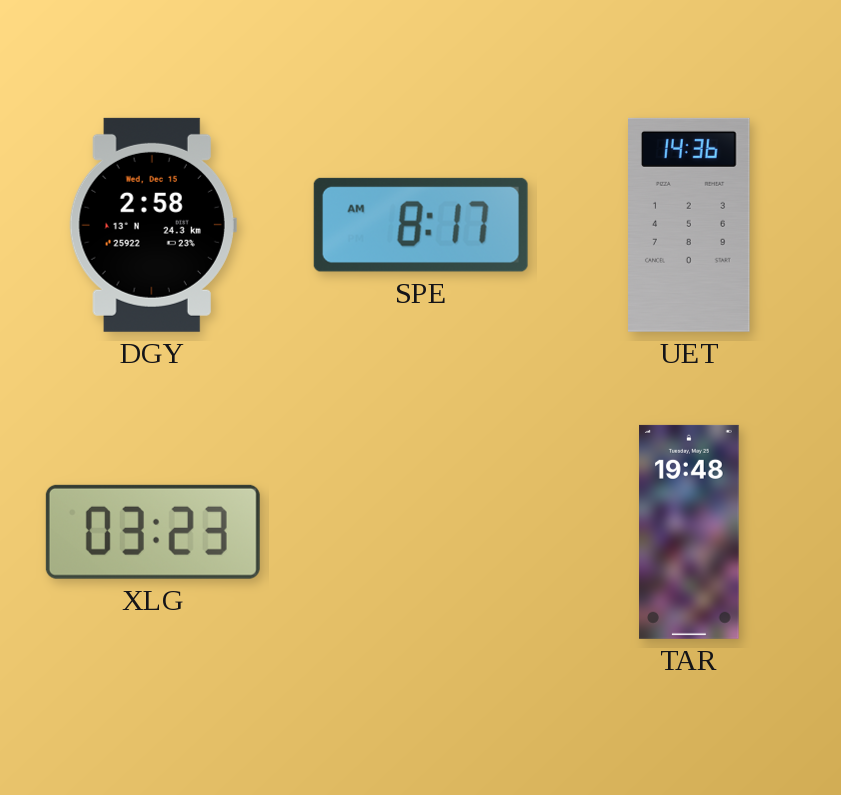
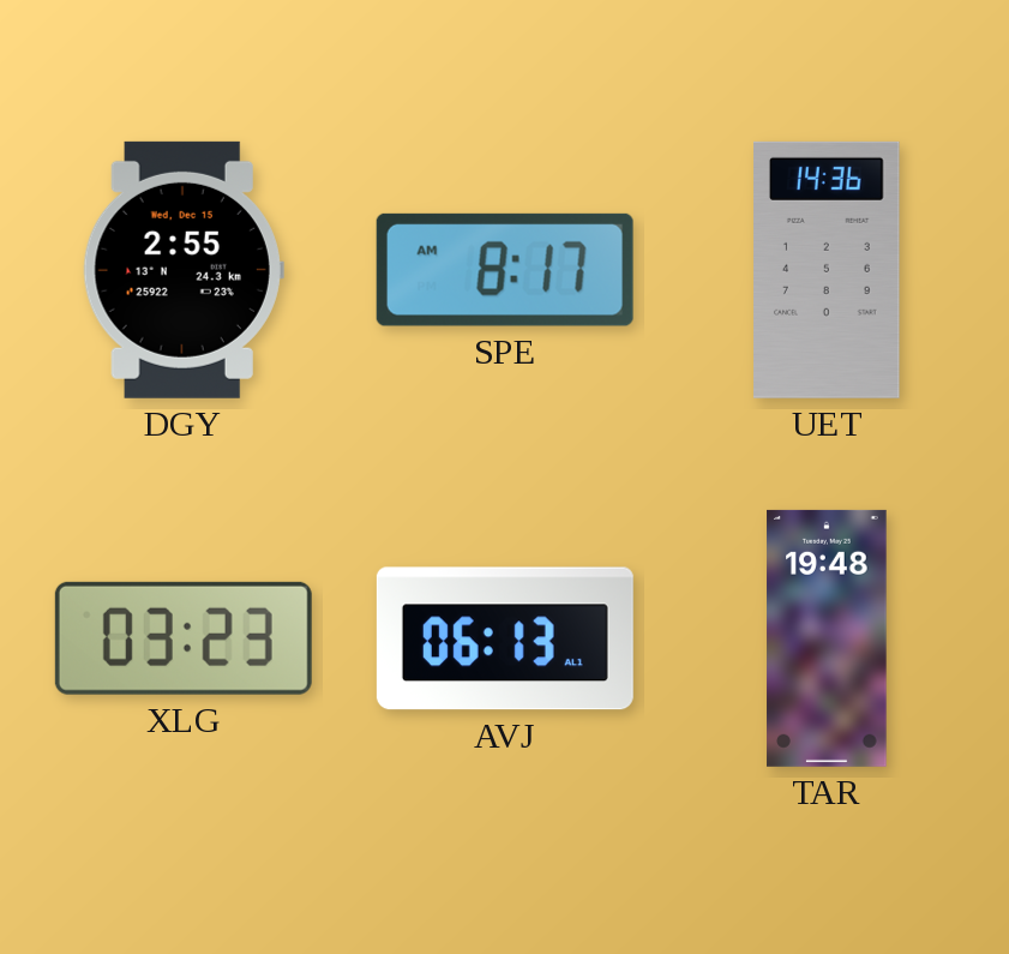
DGY: 2:58 -> 2:55
AVJ: none -> 06:13
